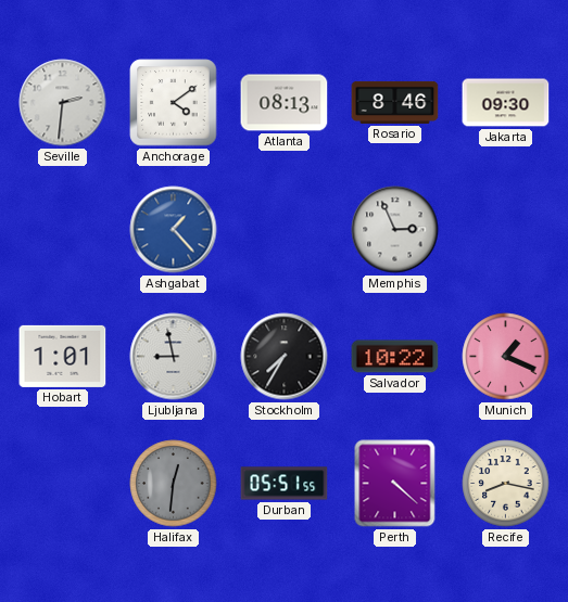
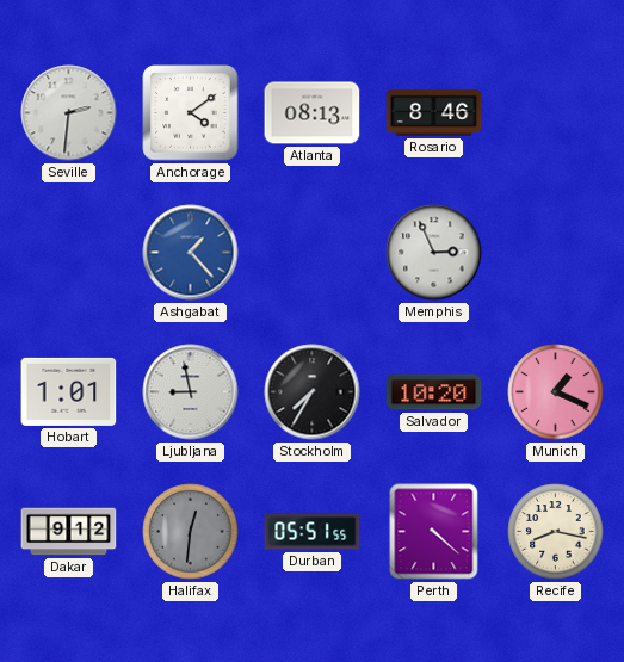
Jakarta: 09:30 -> none
Salvador: 10:22 -> 10:20
Dakar: none -> 9:12
